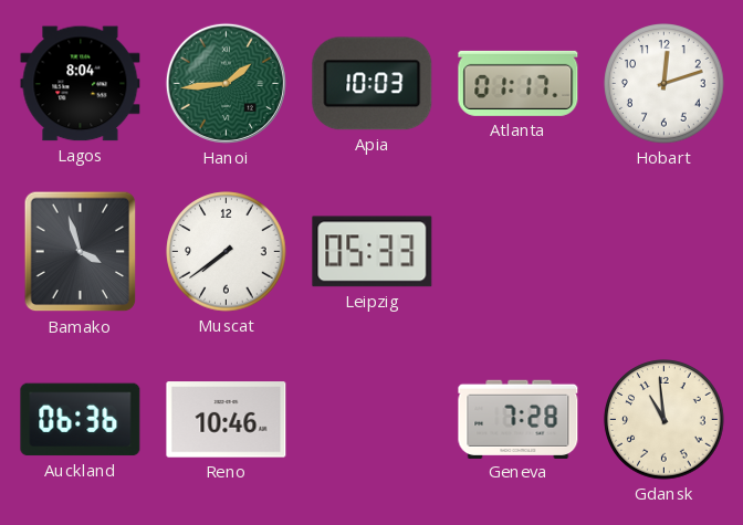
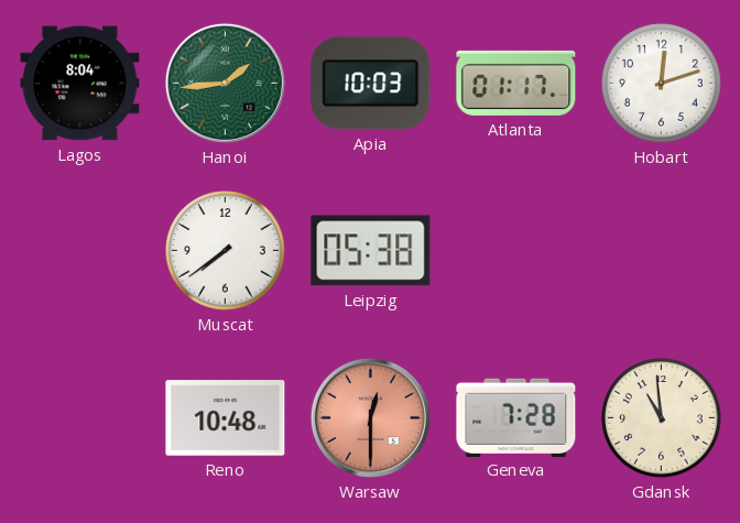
Bamako: 3:57 -> none
Leipzig: 05:33 -> 05:38
Auckland: 06:36 -> none
Reno: 10:46 -> 10:48
Warsaw: none -> 12:30
